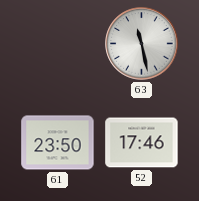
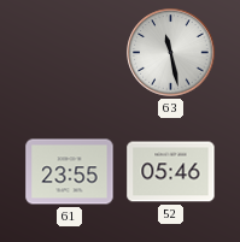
61: 23:50 -> 23:55
52: 17:46 -> 05:46
